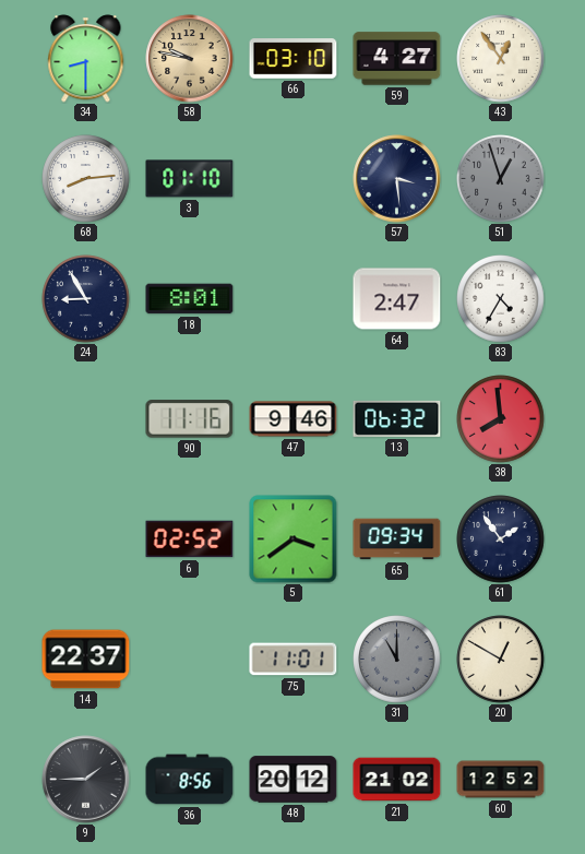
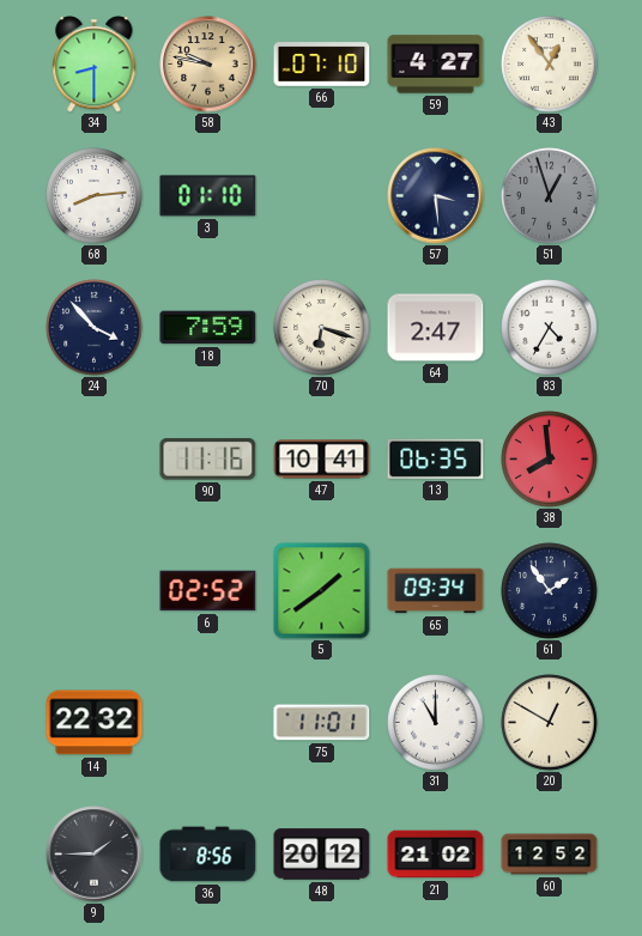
66: 03:10 -> 07:10
24: 8:55 -> 3:53
18: 8:01 -> 7:59
70: none -> 6:18
47: 9:46 -> 10:41
13: 06:32 -> 06:35
5: 3:39 -> 1:39
14: 22:37 -> 22:32
31 dial: grey -> white
